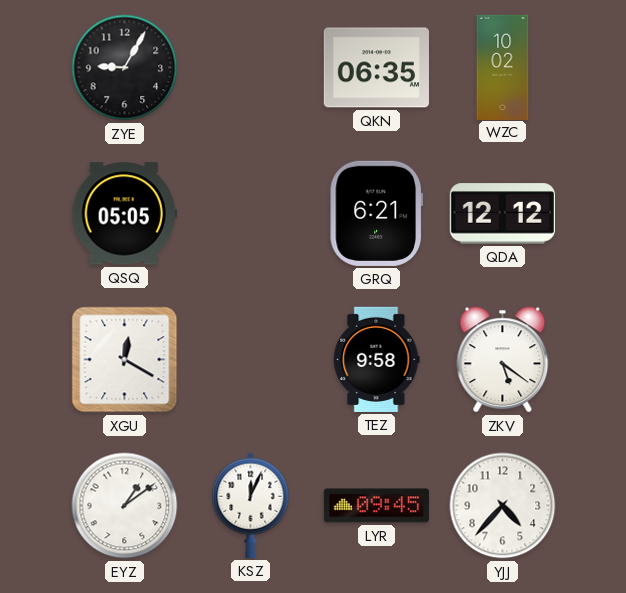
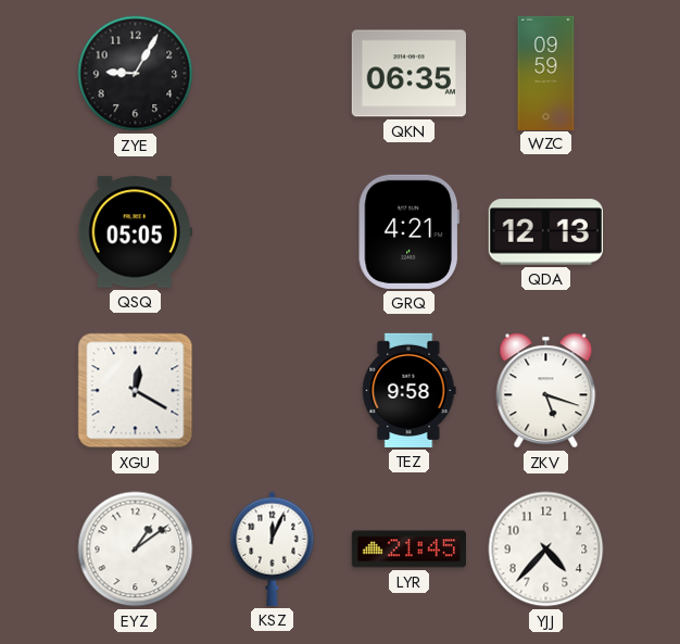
WZC: 10:02 -> 09:59
GRQ: 6:21 -> 4:21
QDA: 12:12 -> 12:13
ZKV: 5:21 -> 5:18
LYR: 09:45 -> 21:45
